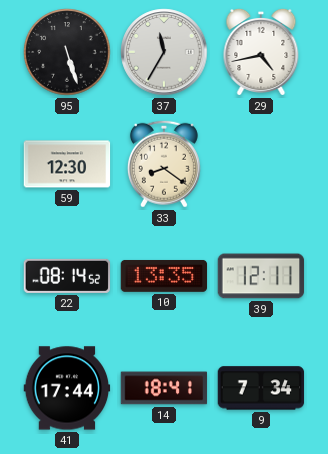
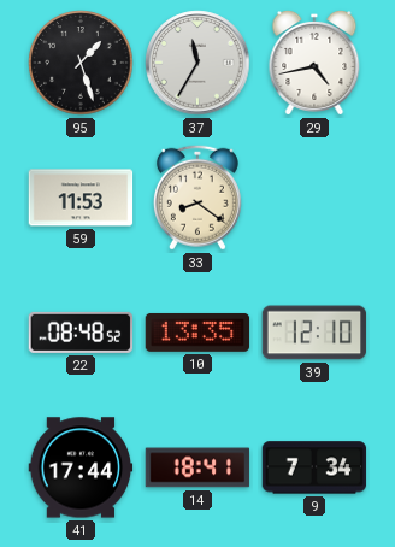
95: 5:27 -> 1:27
59: 12:30 -> 11:53
22: 08:14 -> 08:48
39: 12:11 -> 12:10
